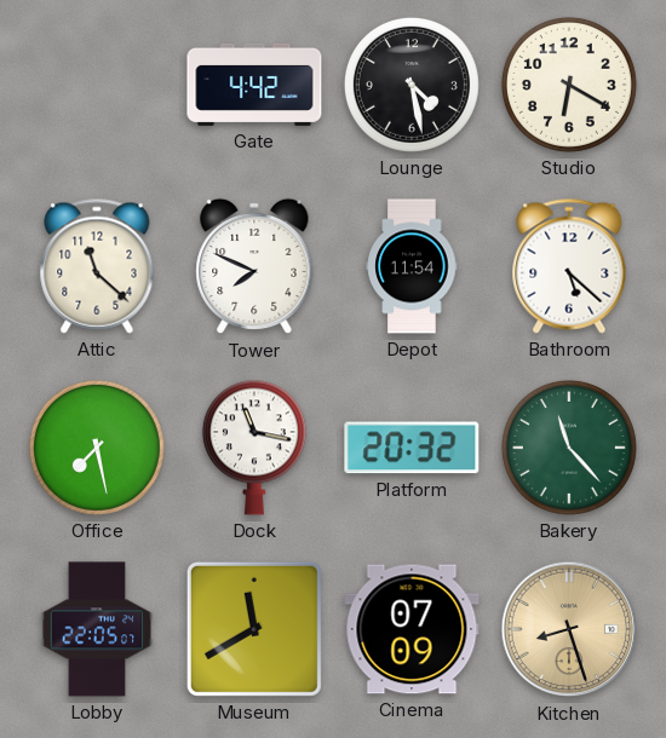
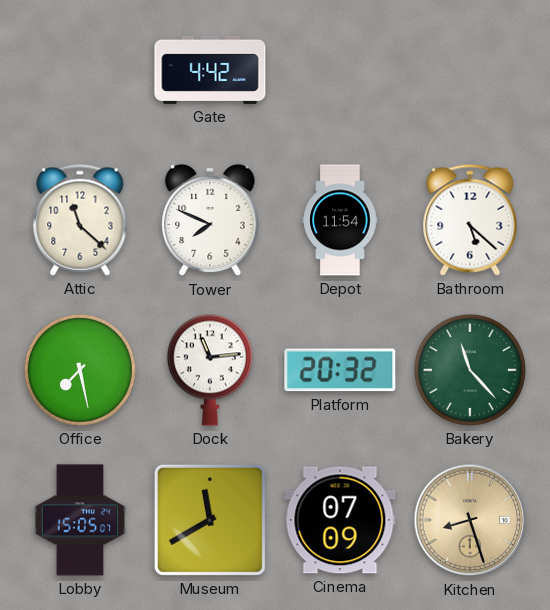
Lounge: 4:28 -> none
Studio: 6:20 -> none
Dock: 11:17 -> 11:14
Lobby: 22:05 -> 15:05
